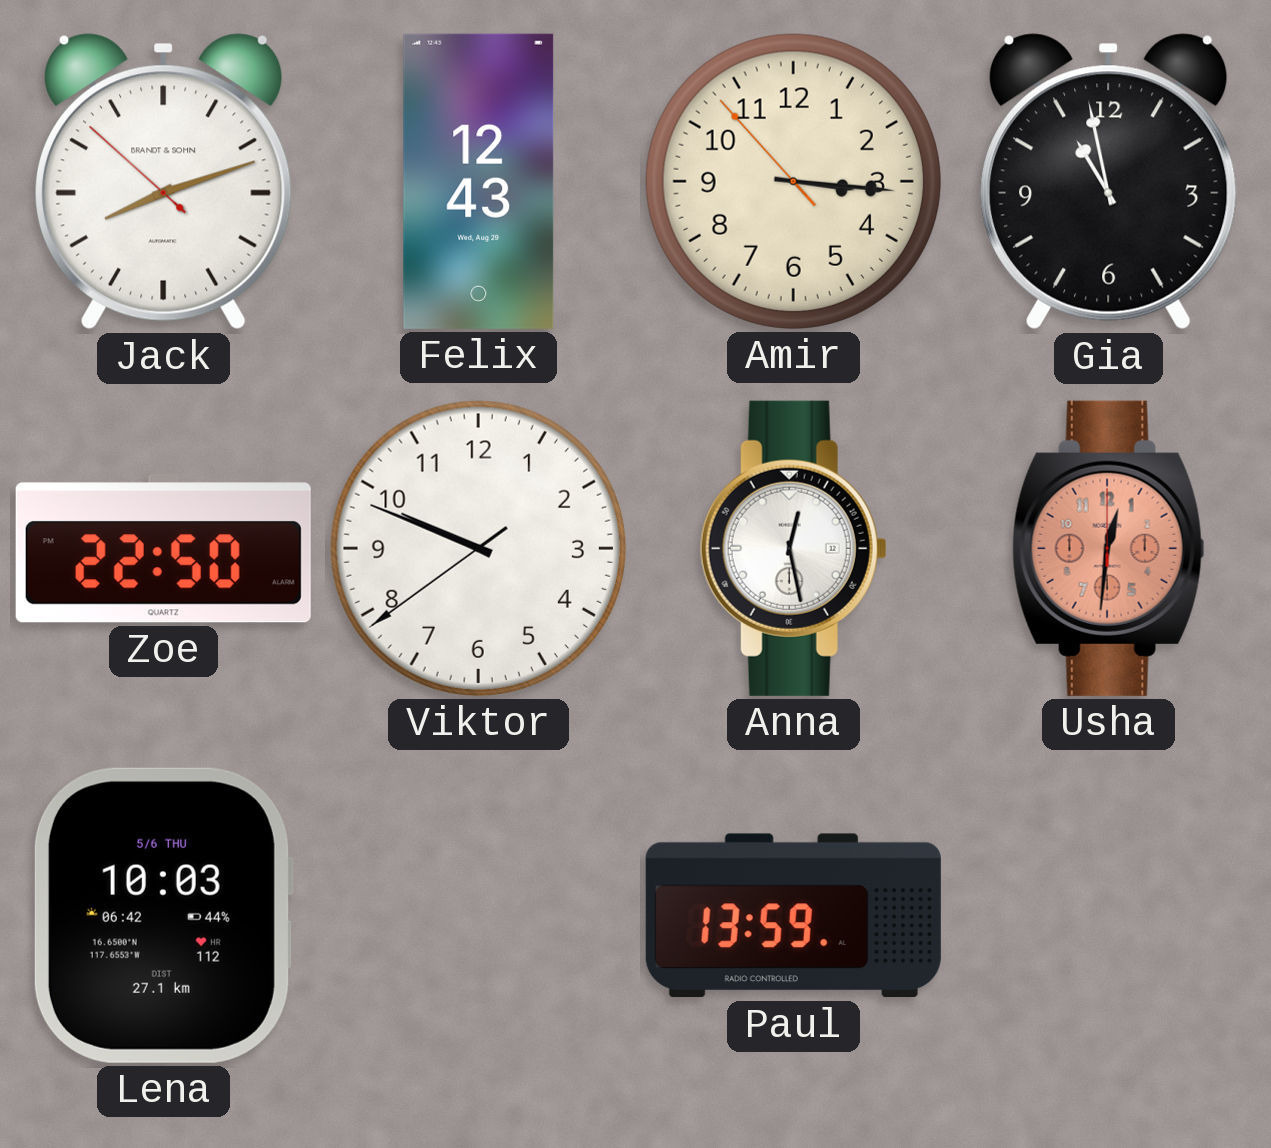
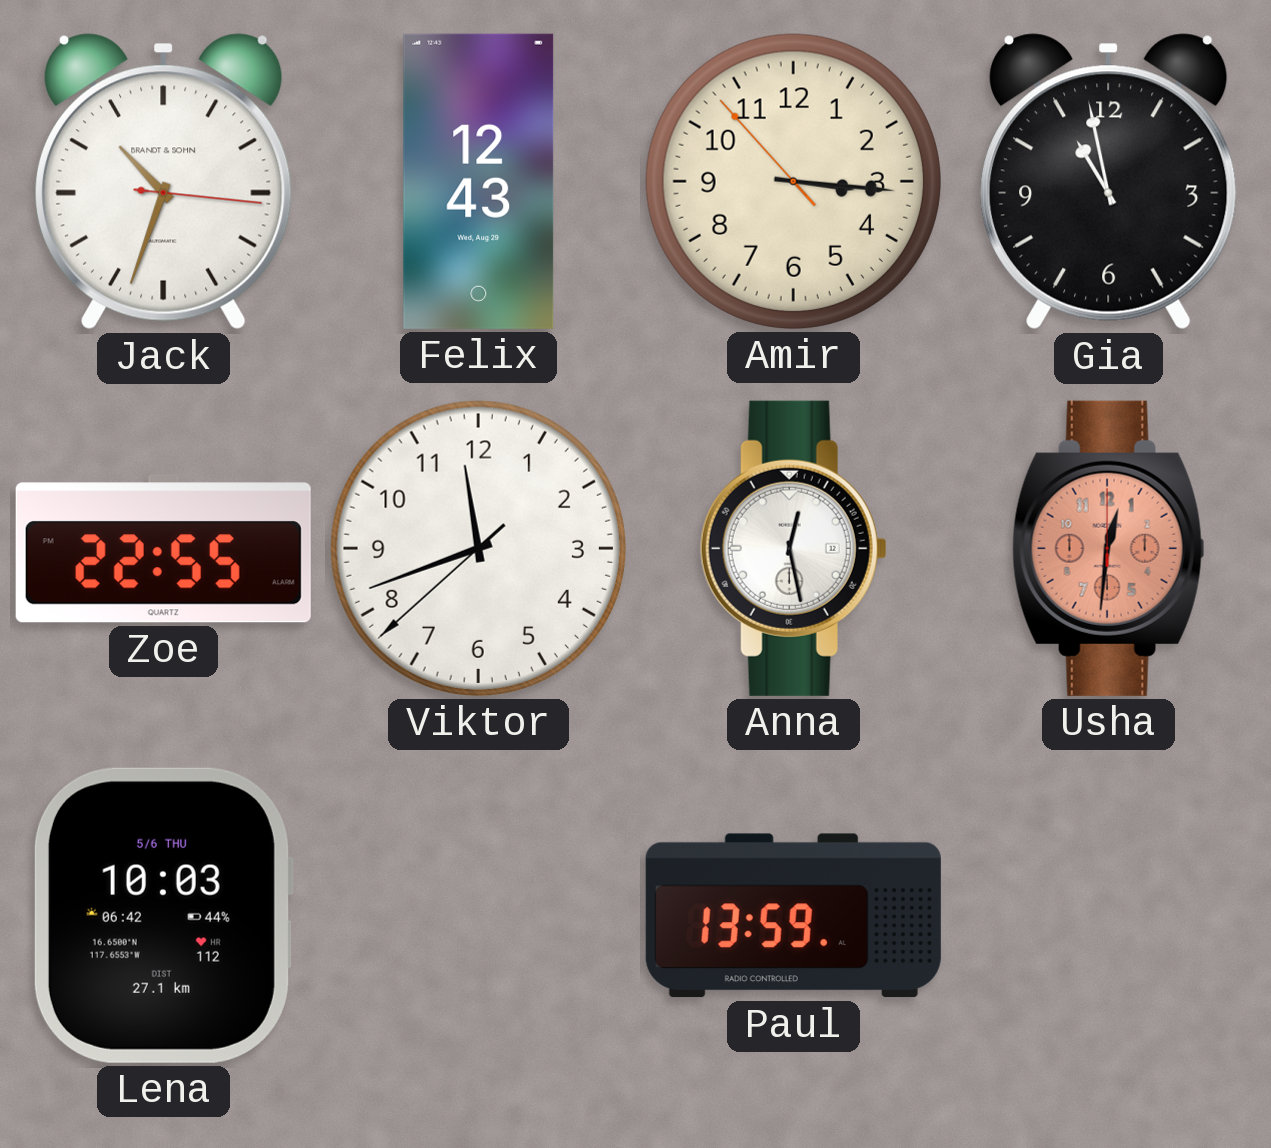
Jack: 8:11 -> 10:33
Zoe: 22:50 -> 22:55
Viktor: 9:48 -> 11:41
